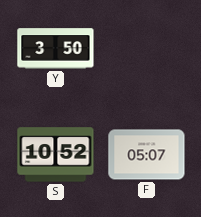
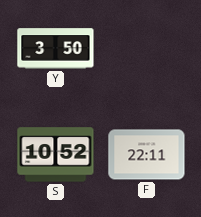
F: 05:07 -> 22:11
